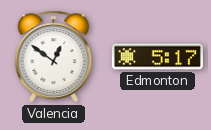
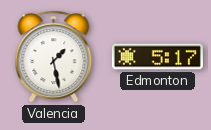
Valencia: 12:51 -> 1:28
